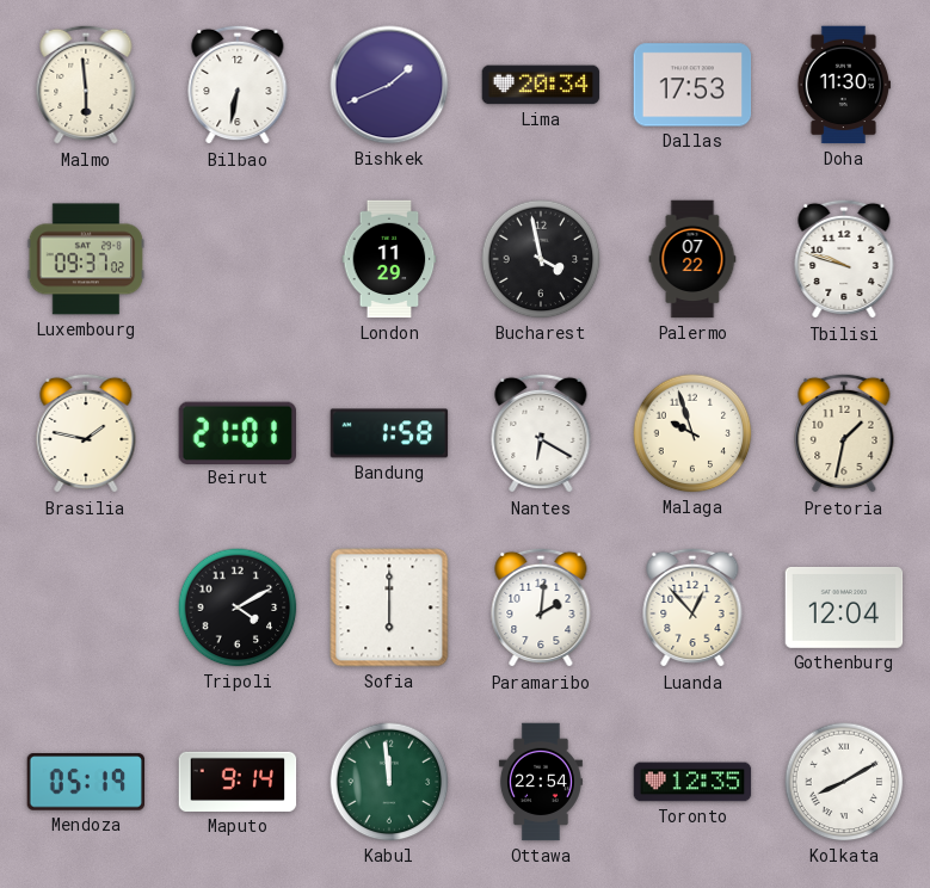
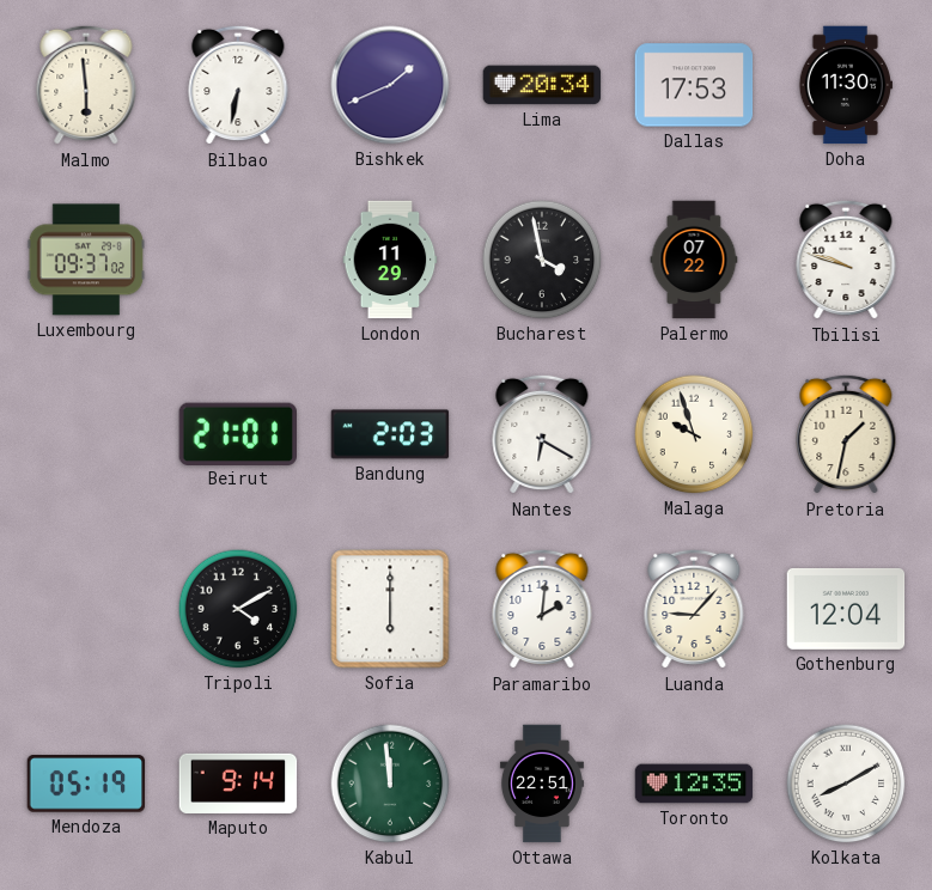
Brasilia: 1:47 -> none
Bandung: 1:58 -> 2:03
Luanda: 12:53 -> 9:07
Ottawa: 22:54 -> 22:51
